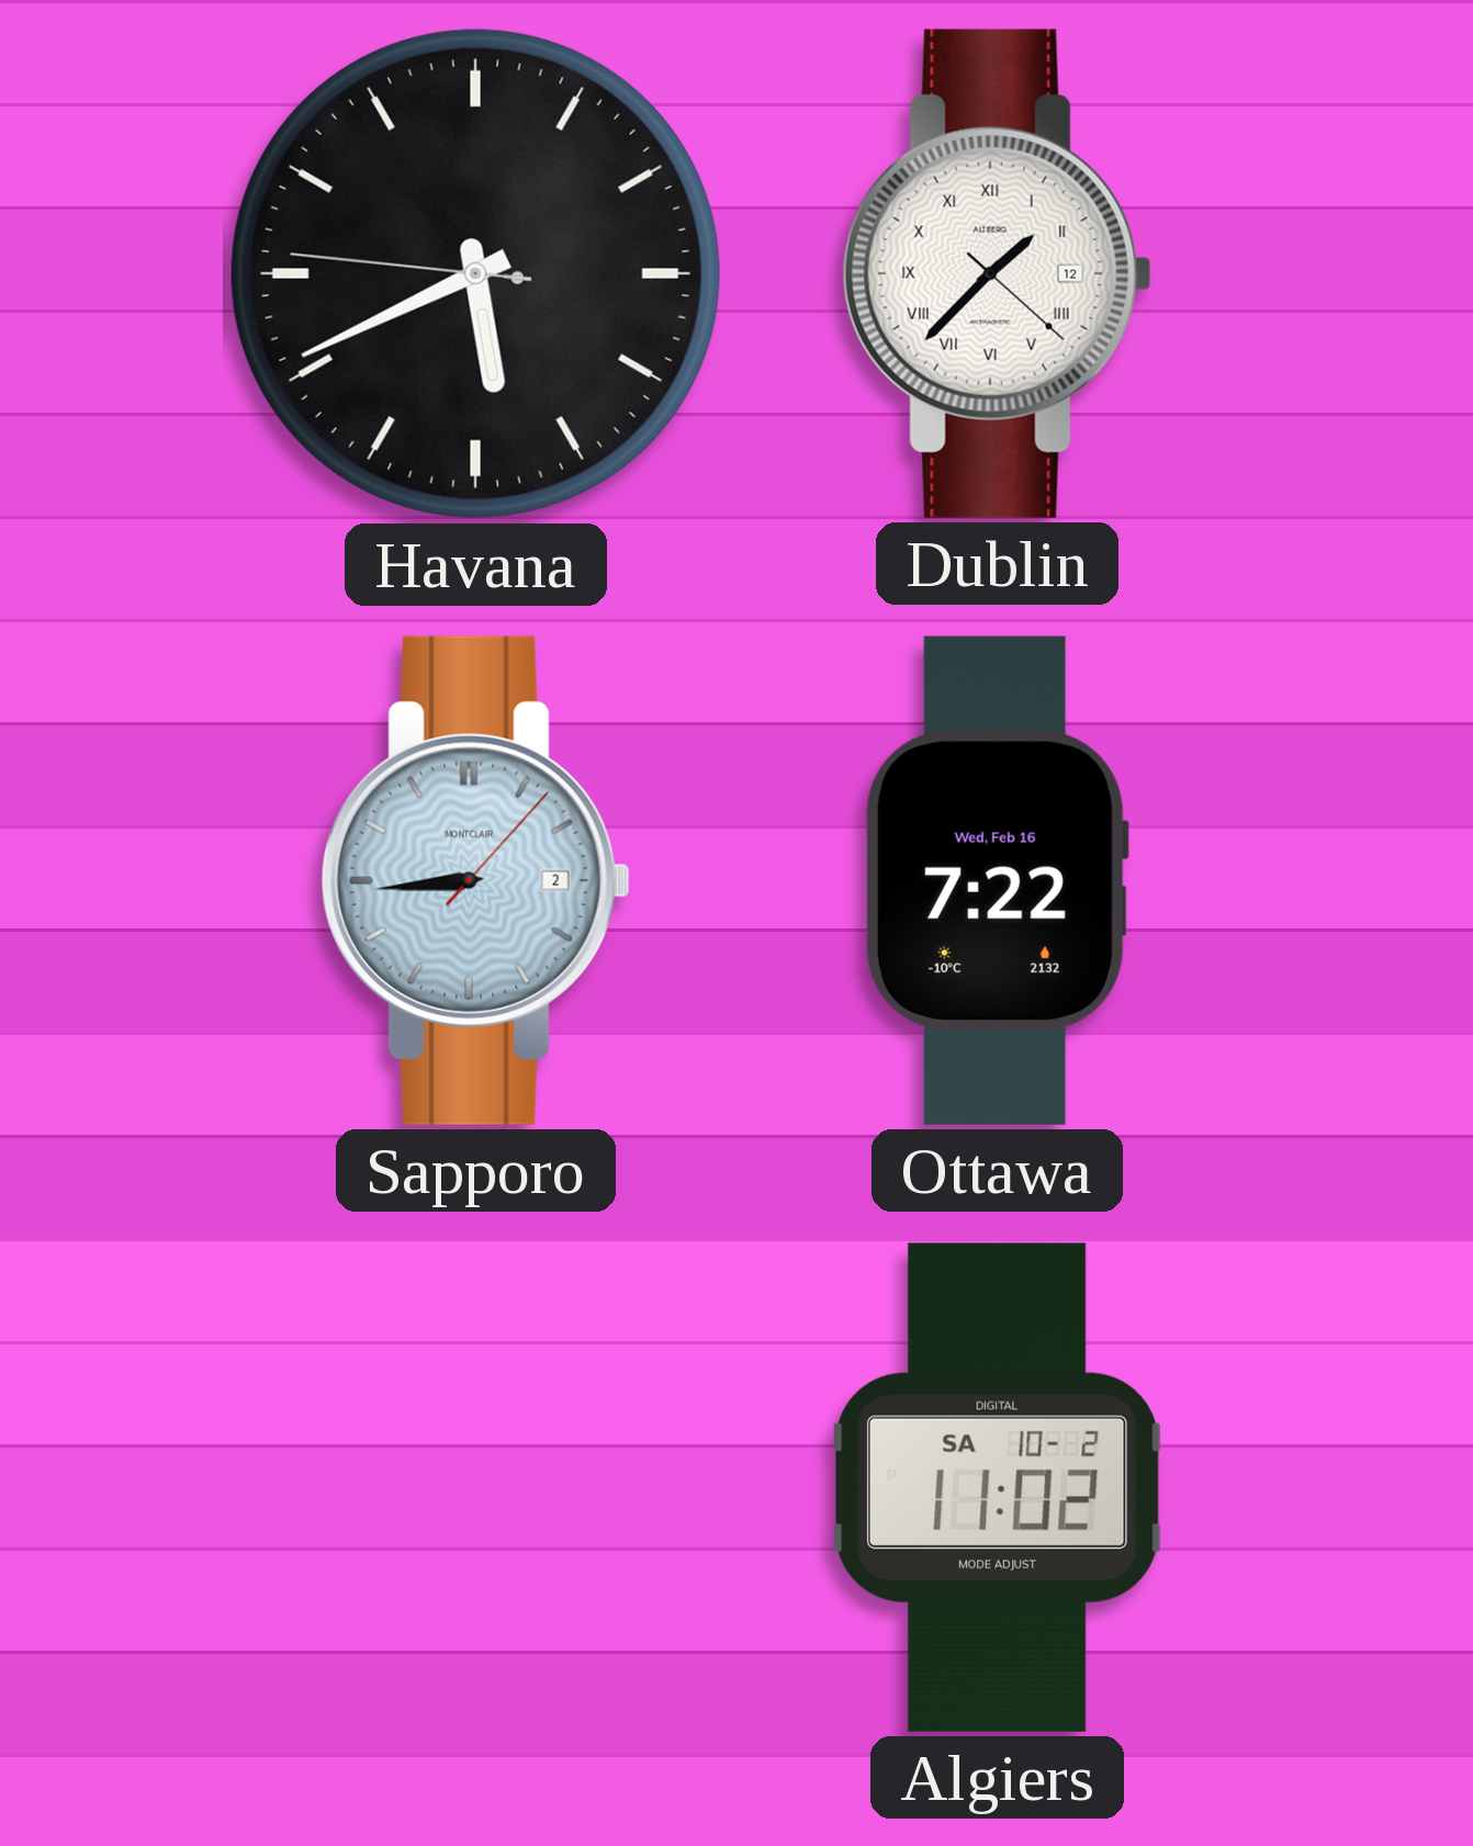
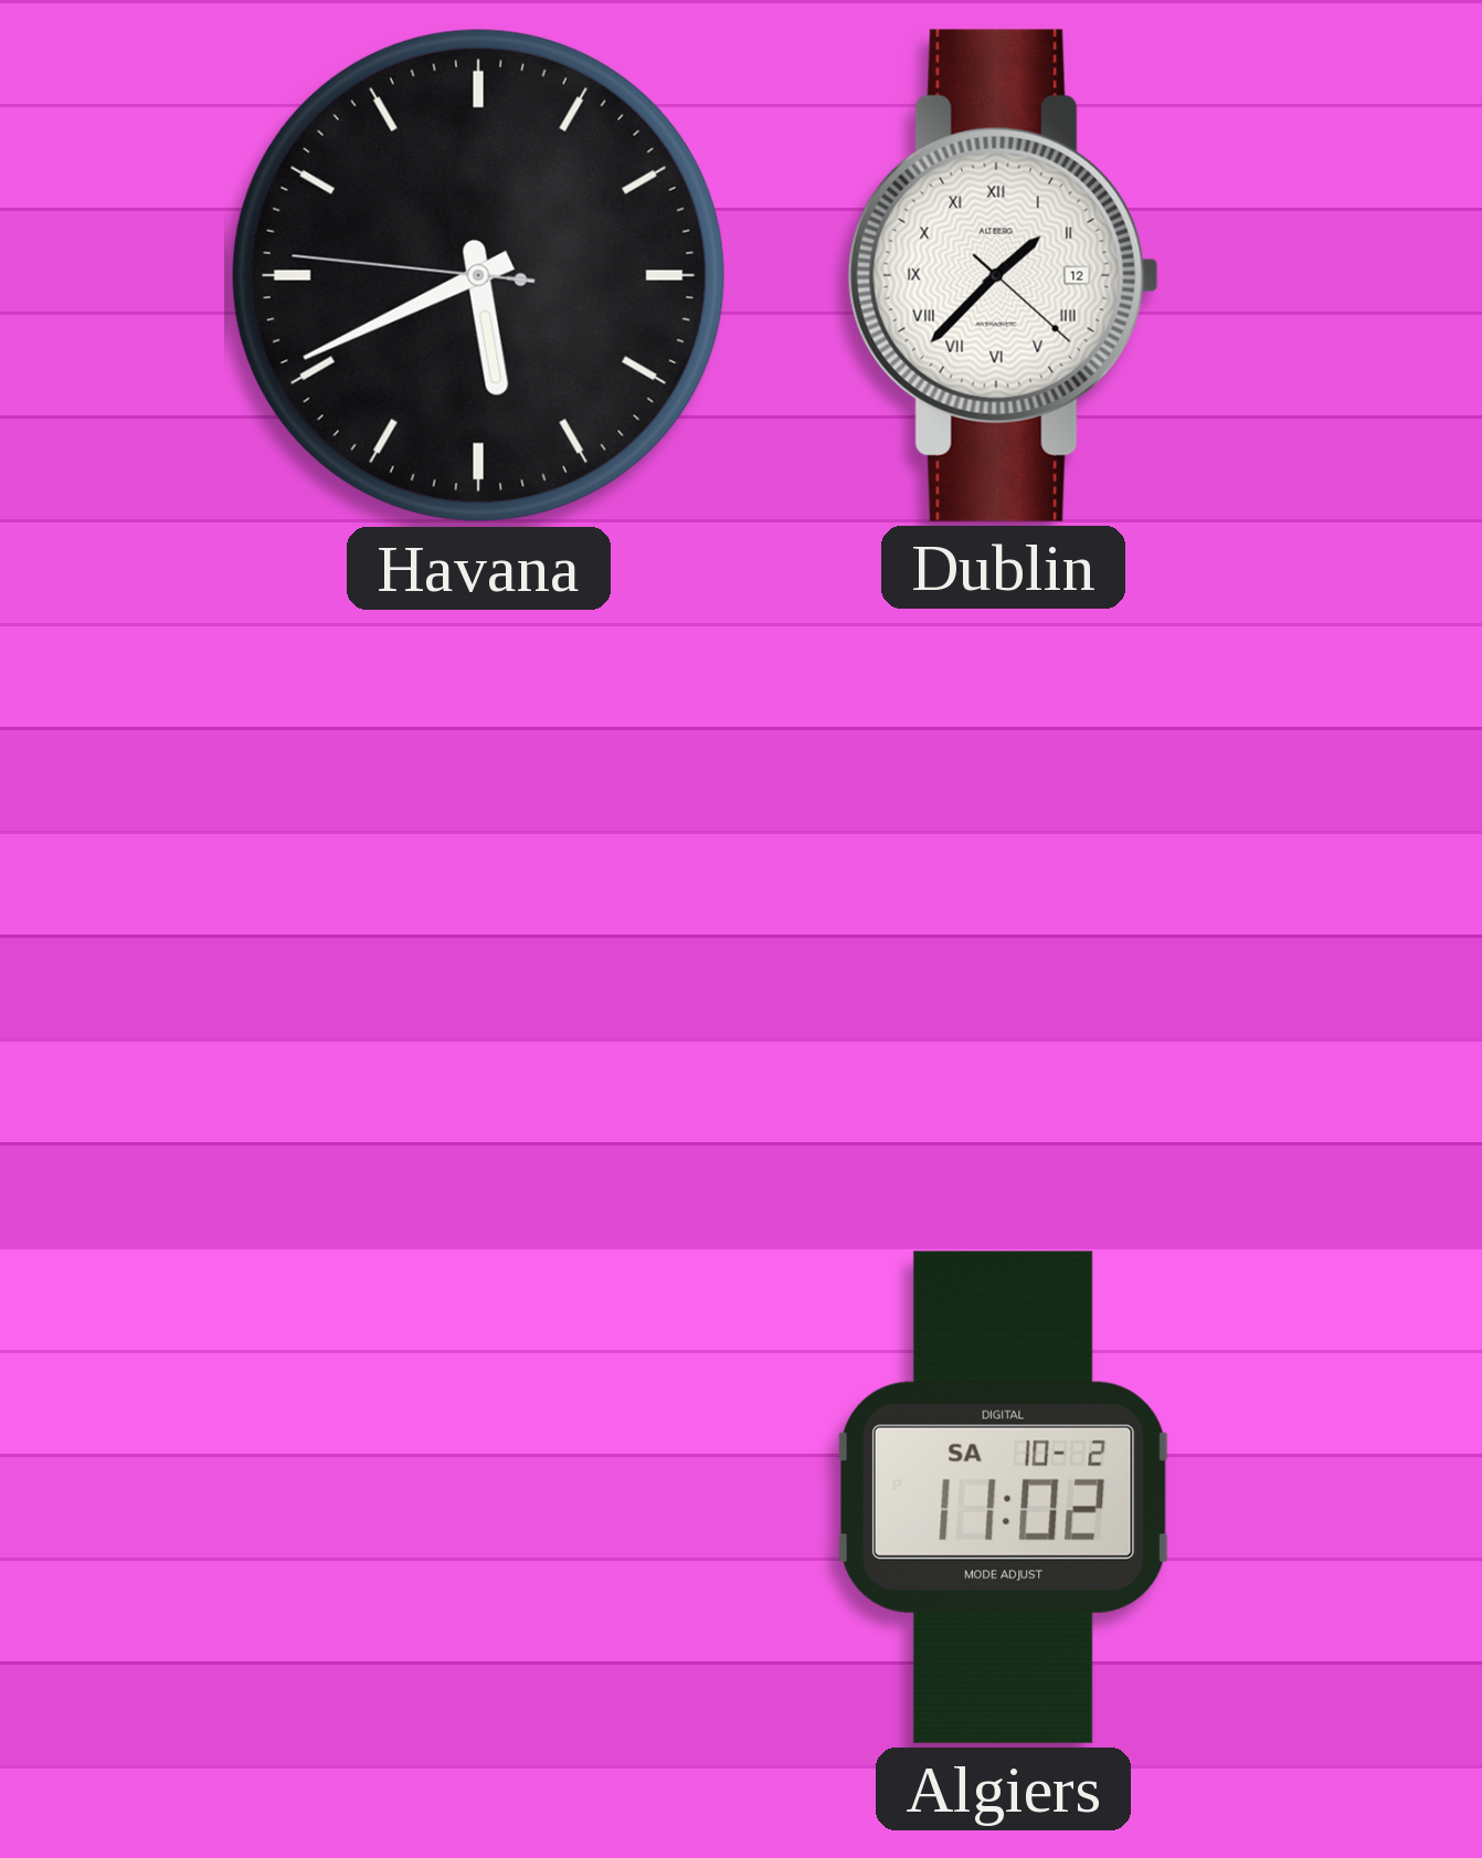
Sapporo: 8:44 -> none
Ottawa: 7:22 -> none
